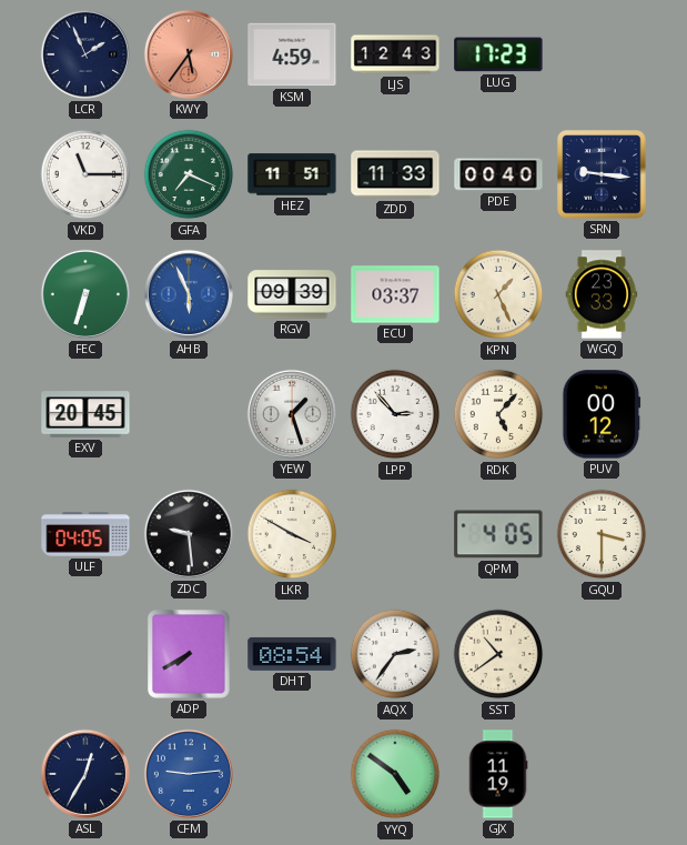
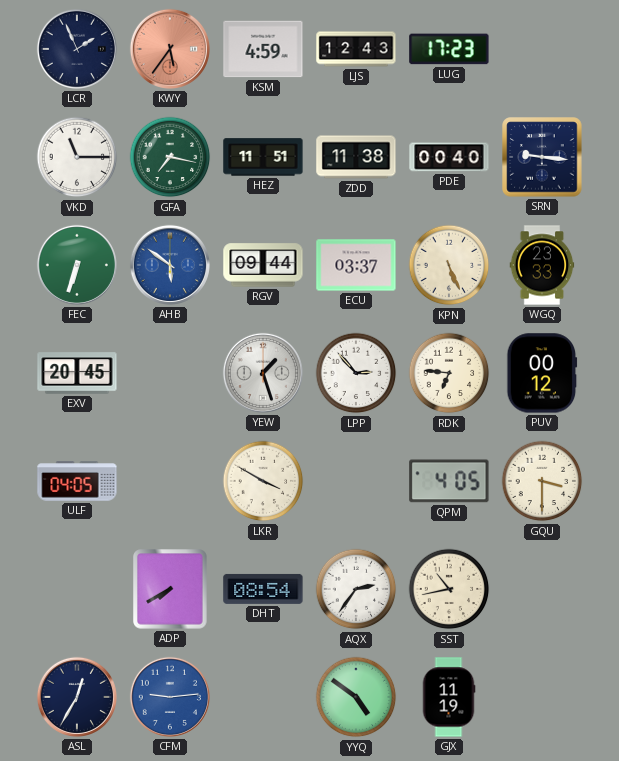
GFA: 7:19 -> 7:17
ZDD: 11:33 -> 11:38
AHB: 5:56 -> 5:51
RGV: 09:39 -> 09:44
KPN: 1:26 -> 5:26
RDK: 5:07 -> 6:46
ZDC: 9:29 -> none
SST: 10:39 -> 10:43
